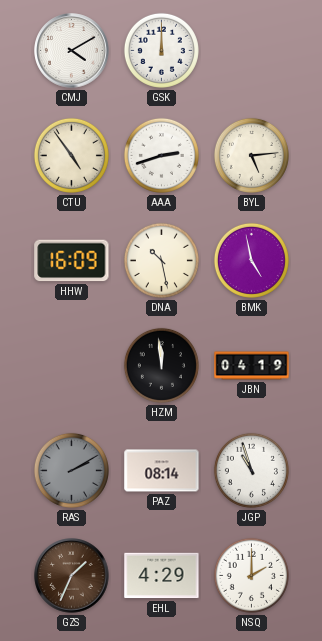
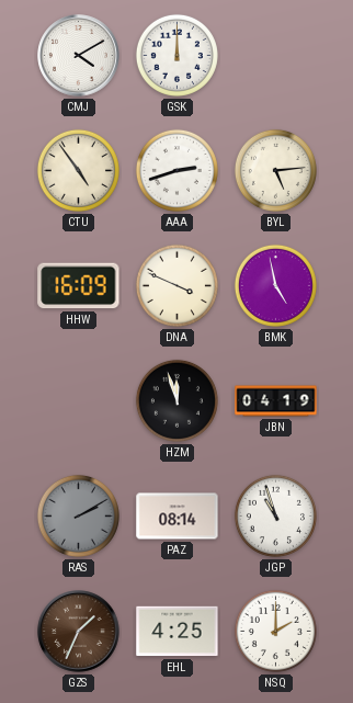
DNA: 10:28 -> 3:49
HZM: 11:59 -> 11:57
EHL: 4:29 -> 4:25
